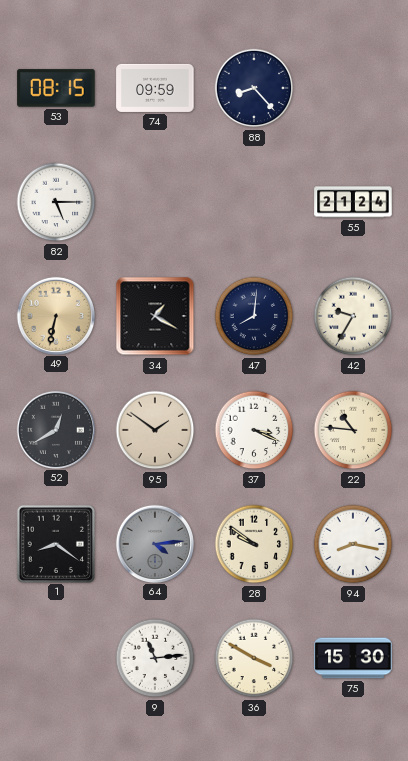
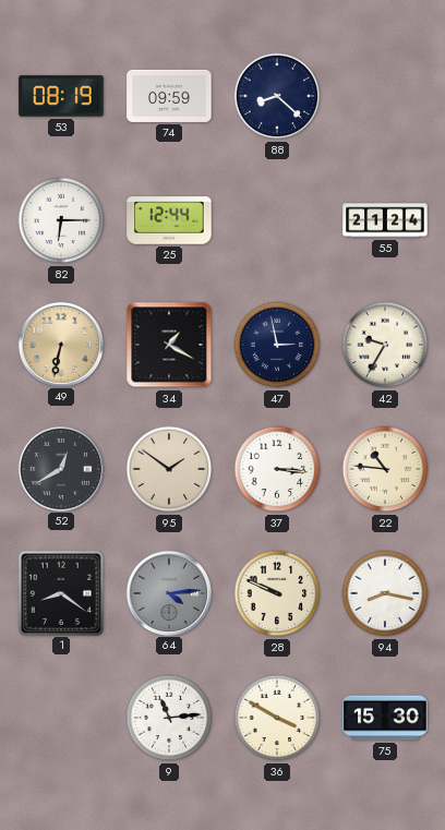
53: 08:15 -> 08:19
88: 8:23 -> 8:22
82: 5:15 -> 6:15
25: none -> 12:44
47: 8:01 -> 2:58
37: 3:19 -> 3:16
28: 9:51 -> 9:49
